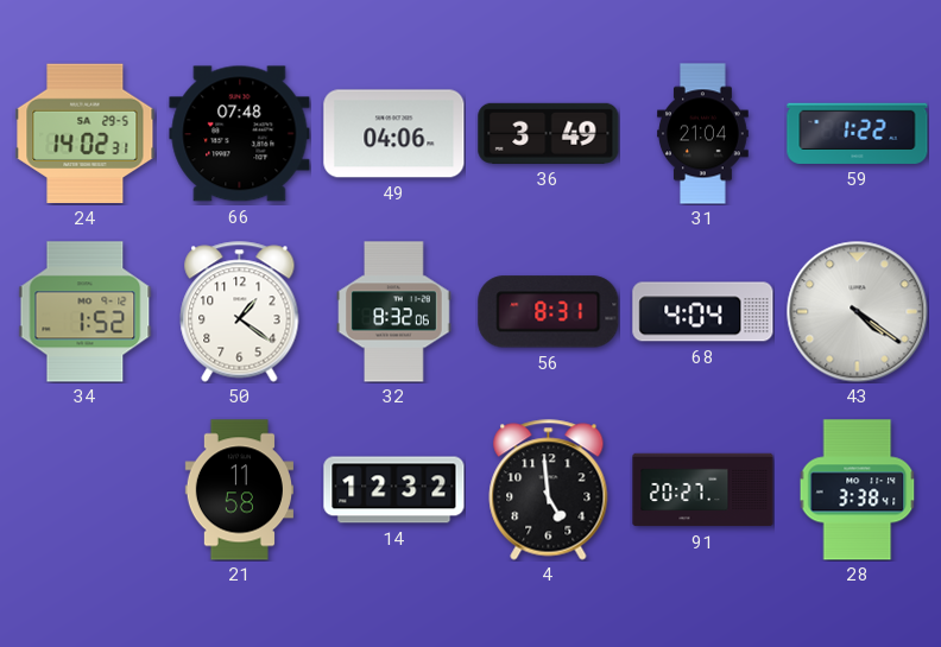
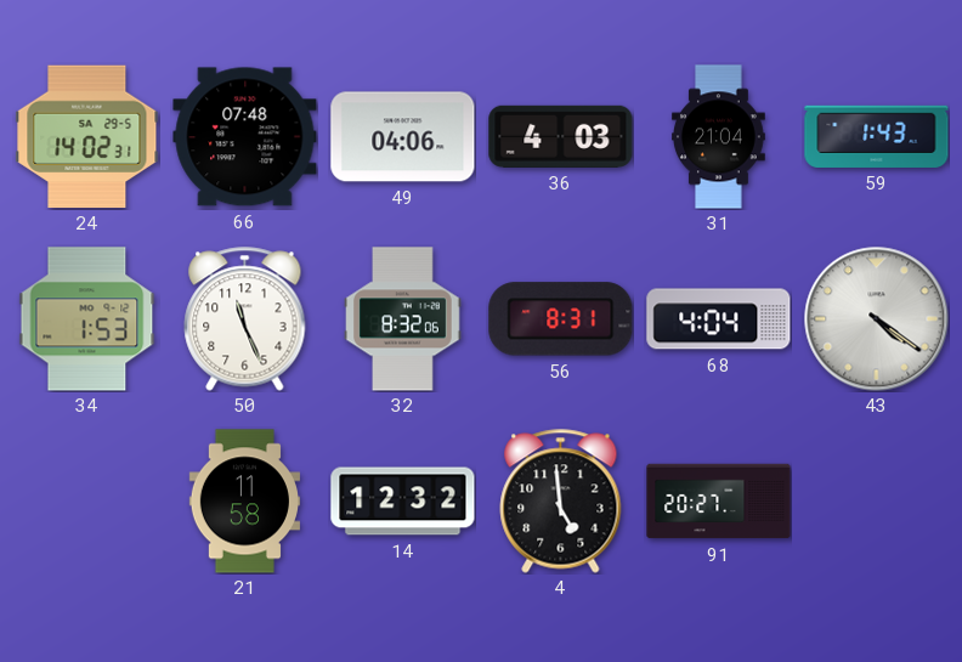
36: 3:49 -> 4:03
59: 1:22 -> 1:43
34: 1:52 -> 1:53
50: 1:21 -> 11:26
28: 3:38 -> none
